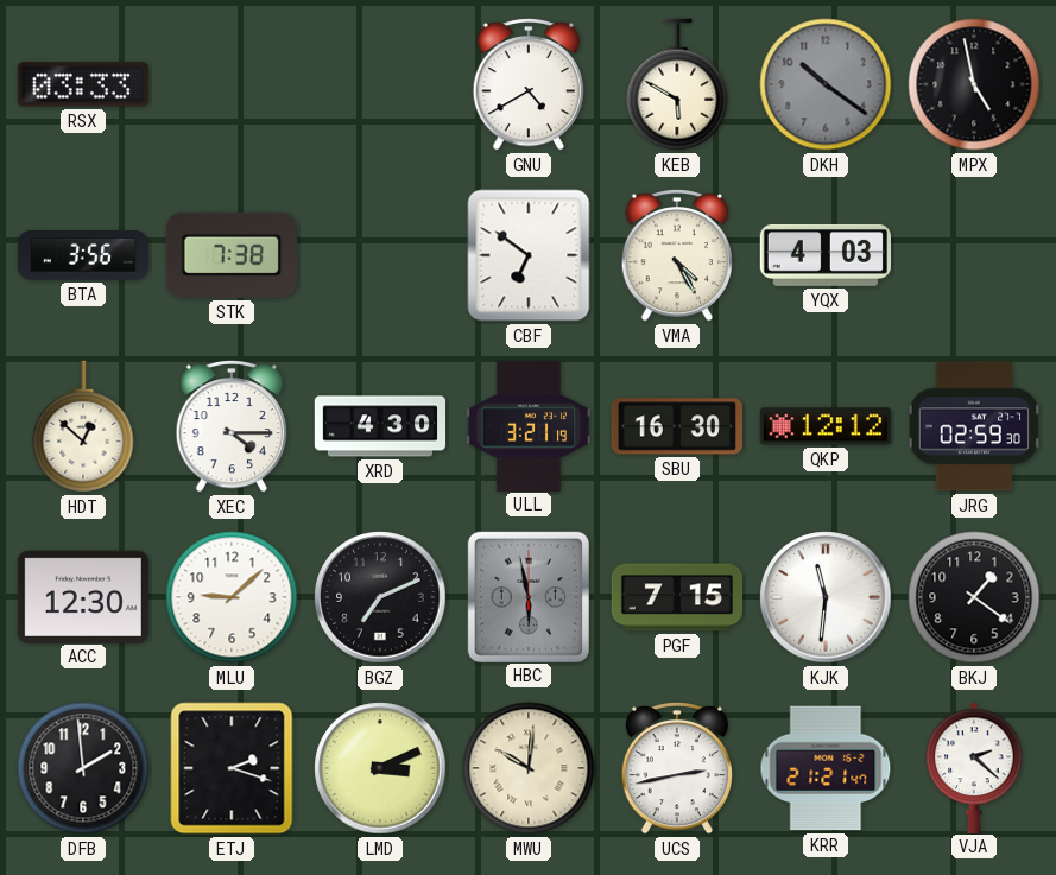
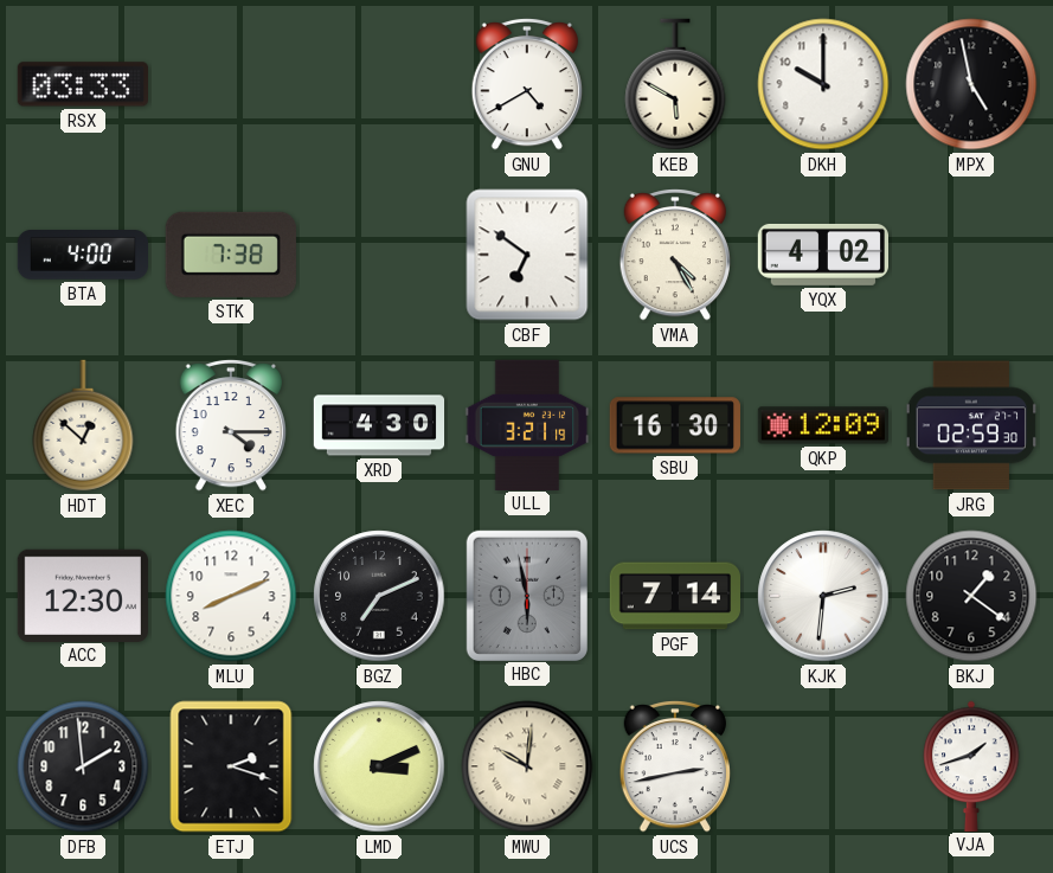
DKH: 10:21 -> 10:00
DKH dial: grey -> white
BTA: 3:56 -> 4:00
YQX: 4:03 -> 4:02
QKP: 12:12 -> 12:09
MLU: 9:08 -> 8:11
PGF: 7:15 -> 7:14
KJK: 11:31 -> 2:31
KRR: 21:21 -> none
VJA: 2:22 -> 1:42
